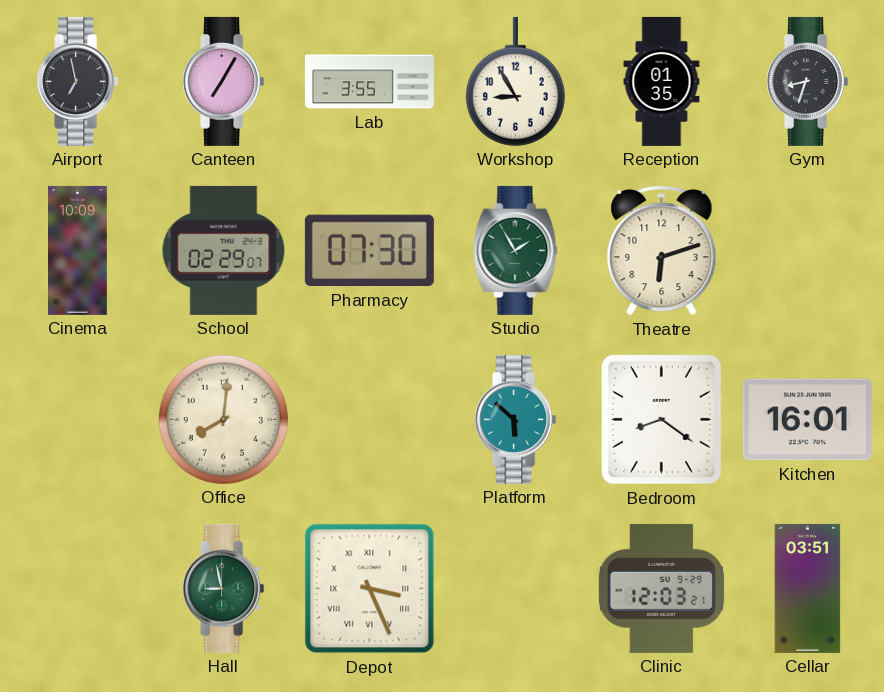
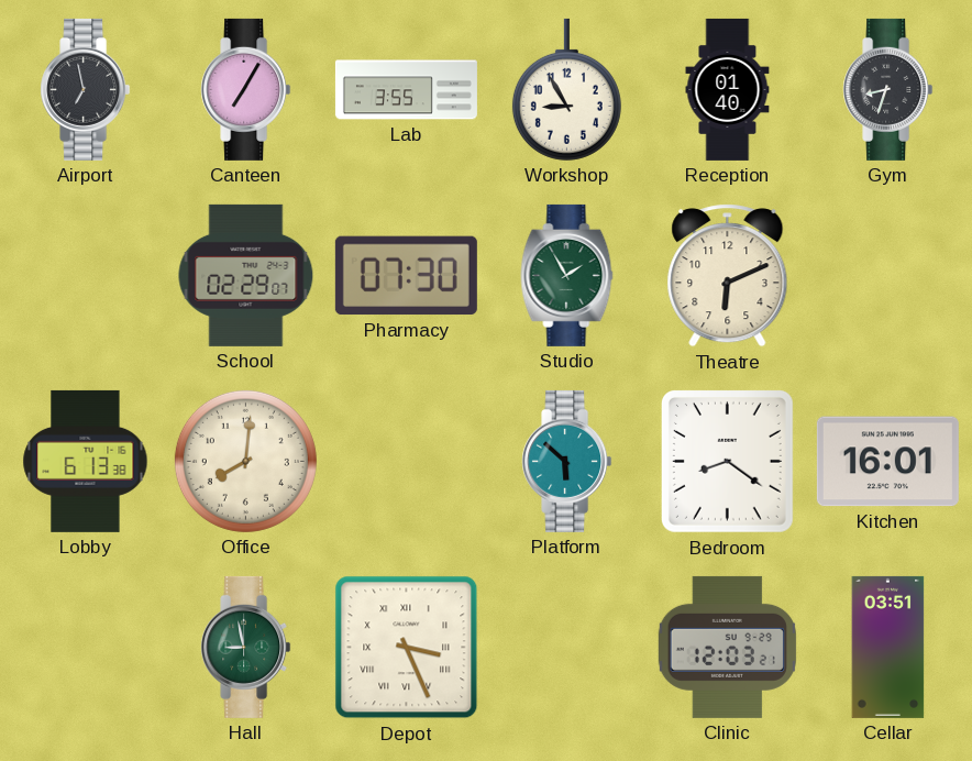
Reception: 01:35 -> 01:40
Cinema: 10:09 -> none
Theatre: 6:12 -> 6:11
Lobby: none -> 6:13
